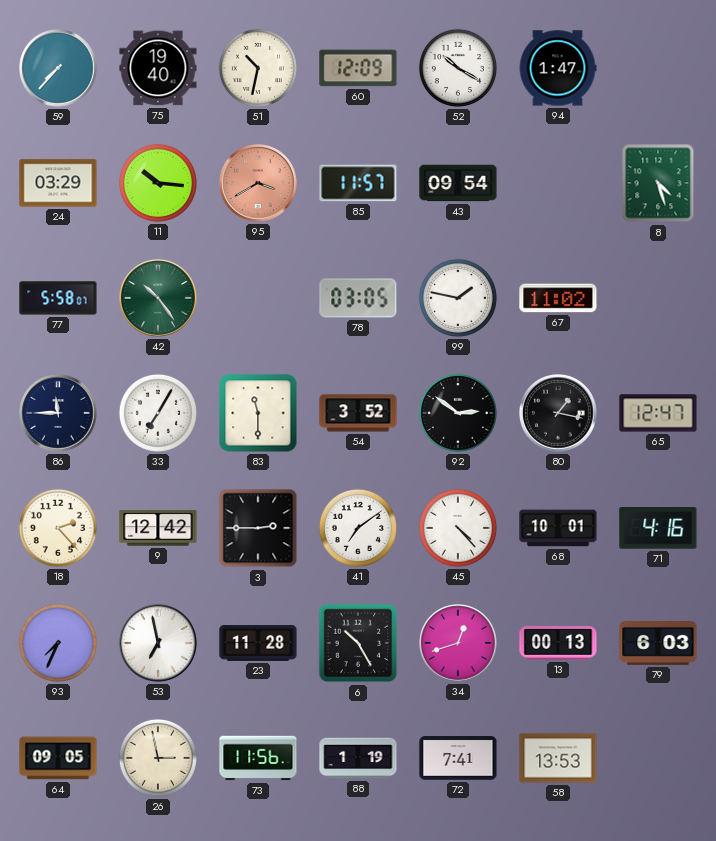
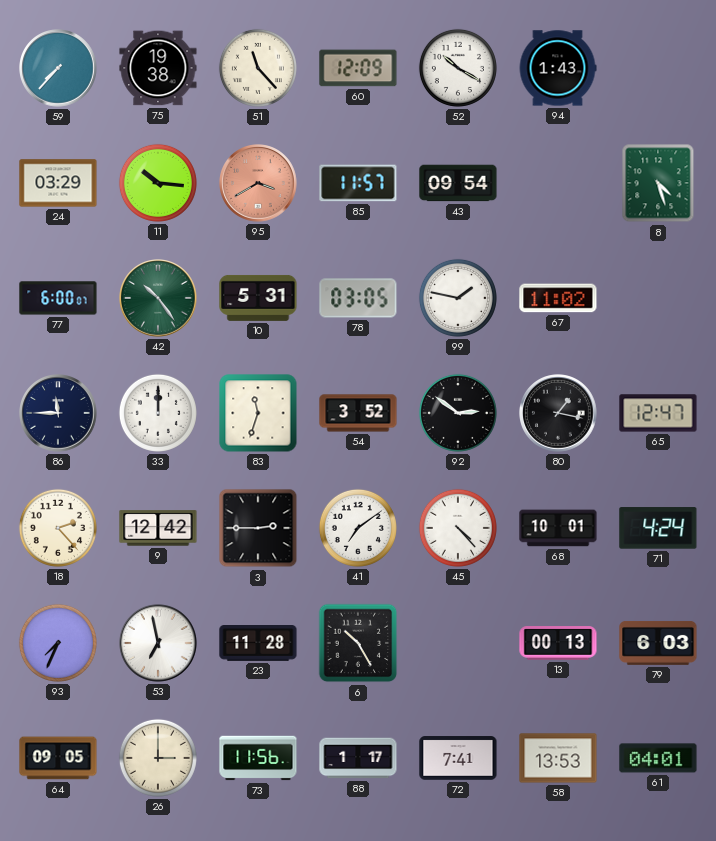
75: 19:40 -> 19:38
51: 10:32 -> 11:23
94: 1:47 -> 1:43
77: 5:58 -> 6:00
10: none -> 5:31
33: 7:05 -> 12:00
83: 11:30 -> 11:33
71: 4:16 -> 4:24
34: 12:42 -> none
26: 2:58 -> 3:00
88: 1:19 -> 1:17
61: none -> 04:01
